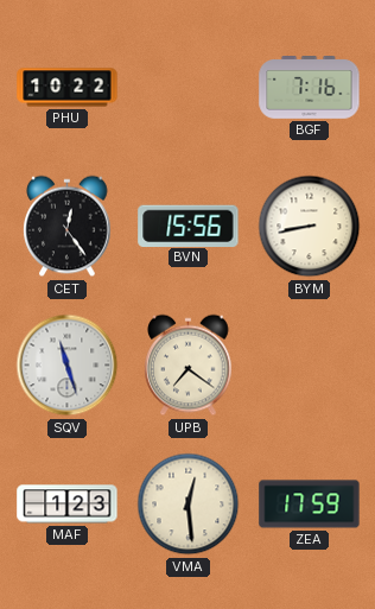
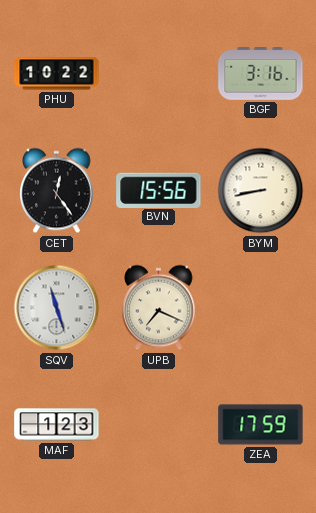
BGF: 7:16 -> 3:16
UPB: 7:21 -> 7:19
VMA: 12:29 -> none
